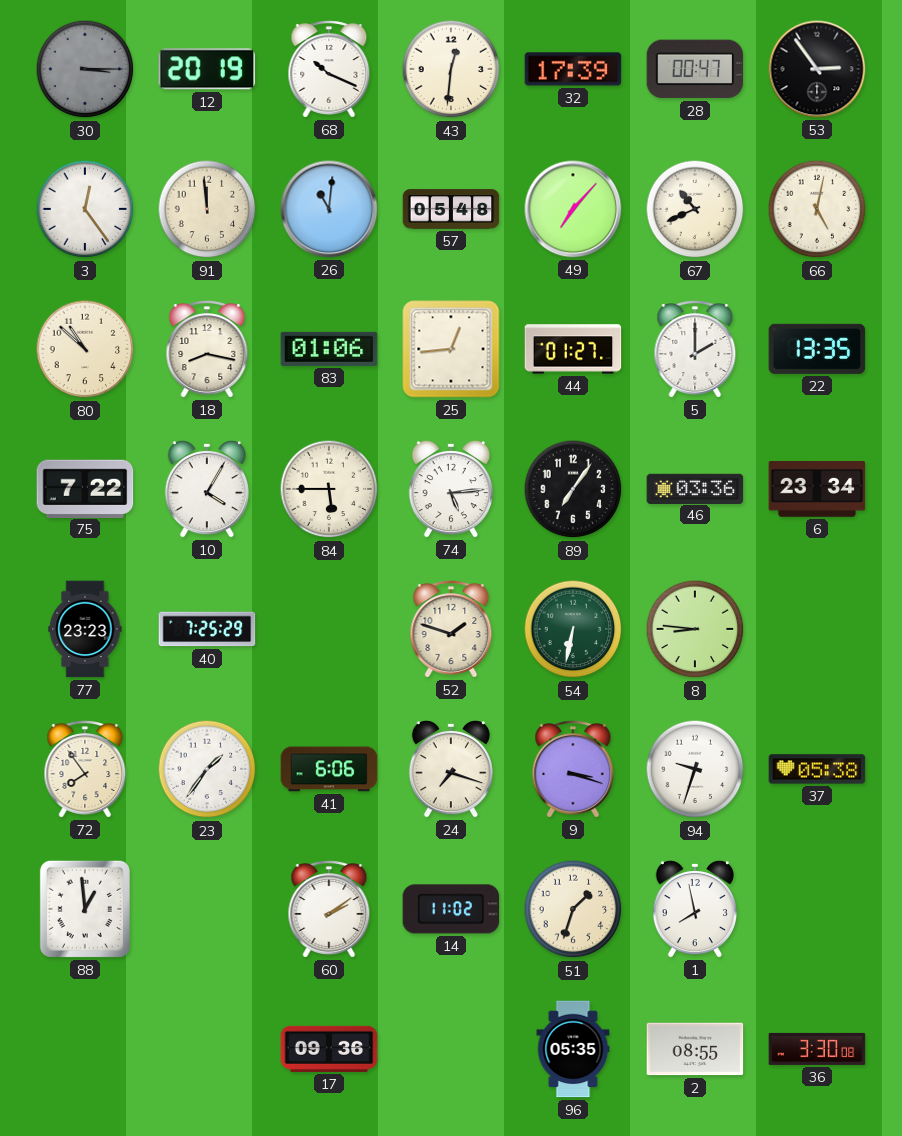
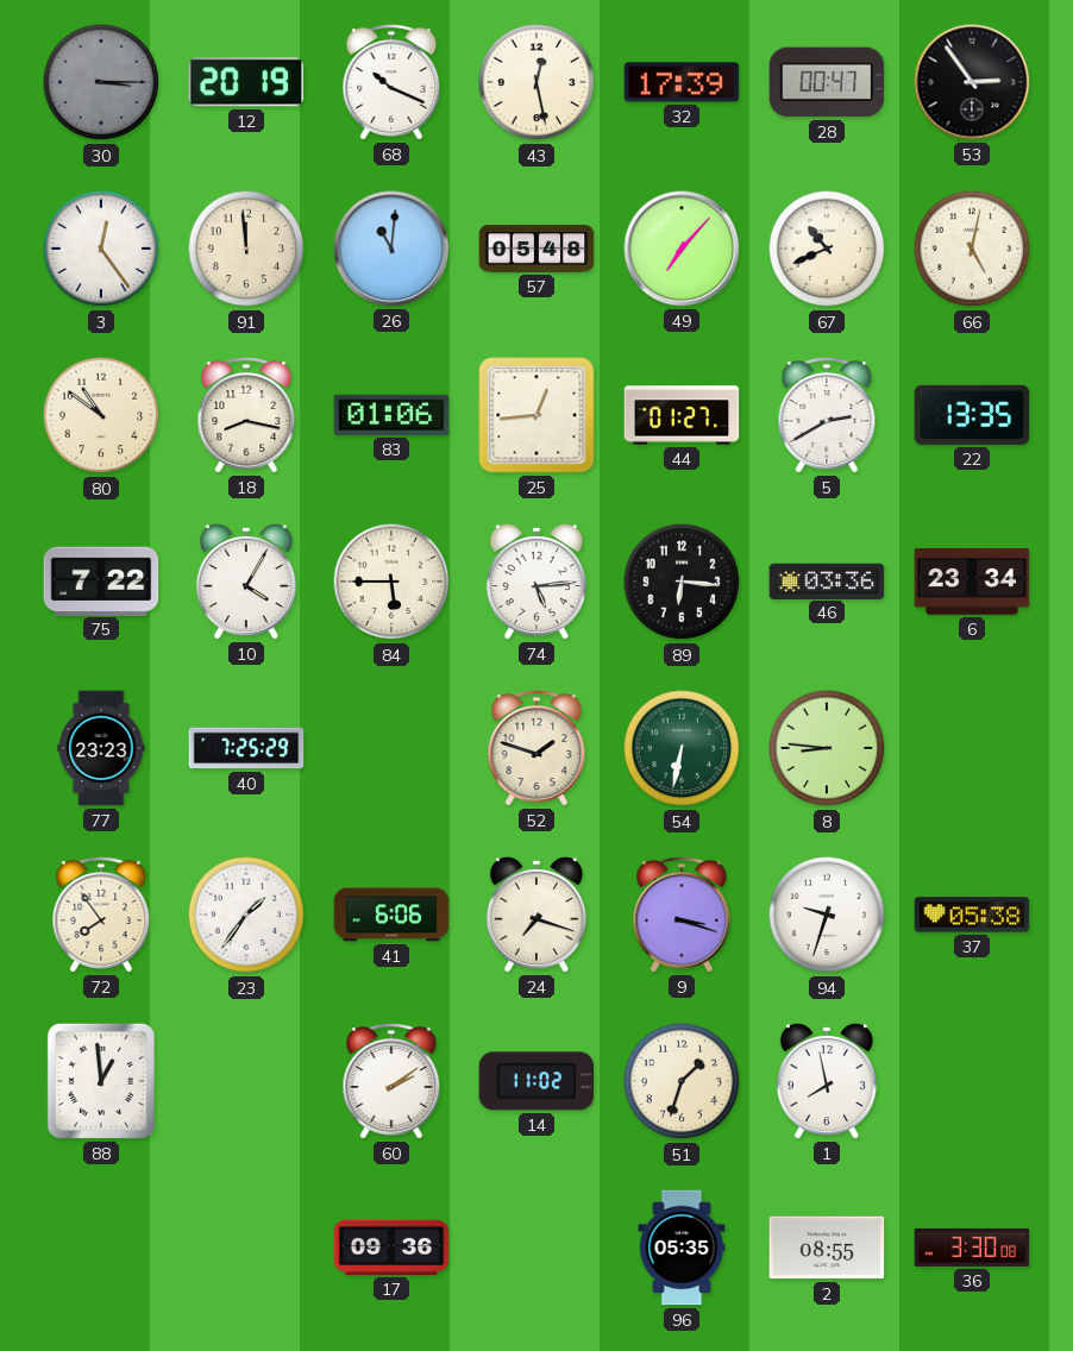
43: 12:31 -> 12:28
80: 10:52 -> 10:51
5: 2:00 -> 2:40
89: 7:06 -> 6:16
